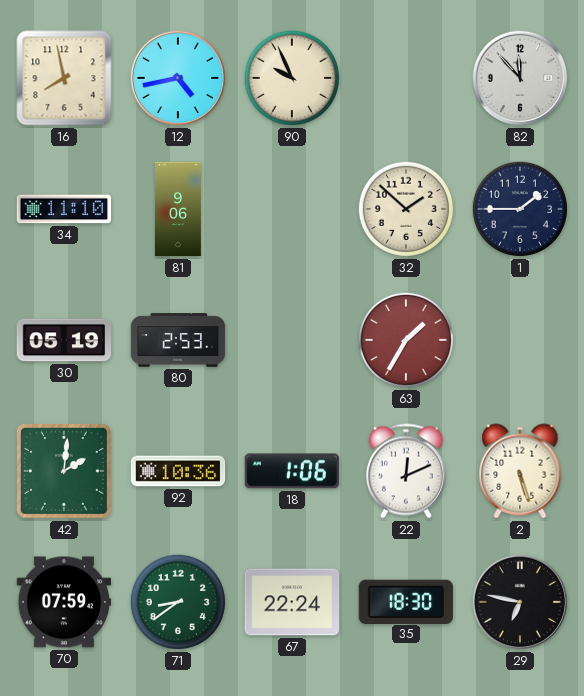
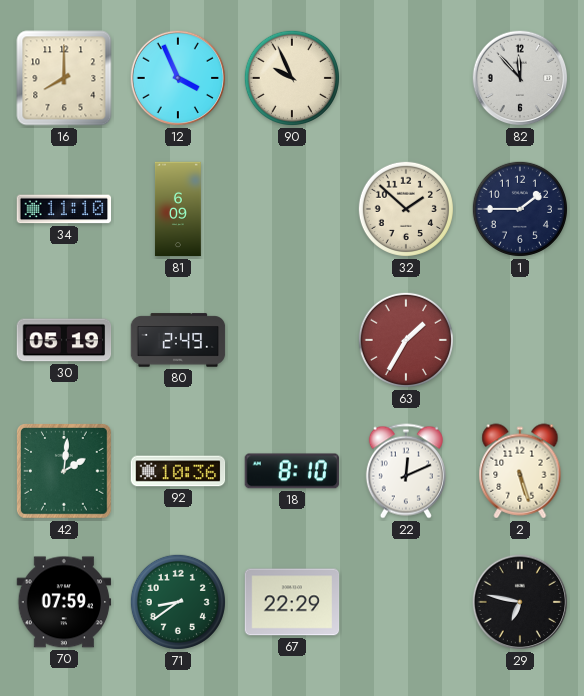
16: 7:58 -> 8:00
12: 4:43 -> 3:56
81: 9:06 -> 6:09
80: 2:53 -> 2:49
18: 1:06 -> 8:10
67: 22:24 -> 22:29
35: 18:30 -> none
